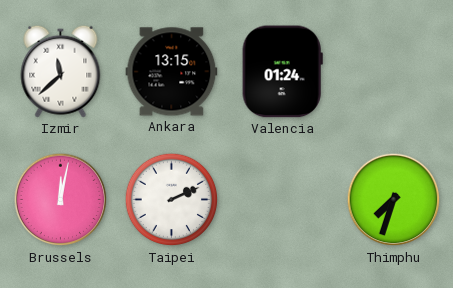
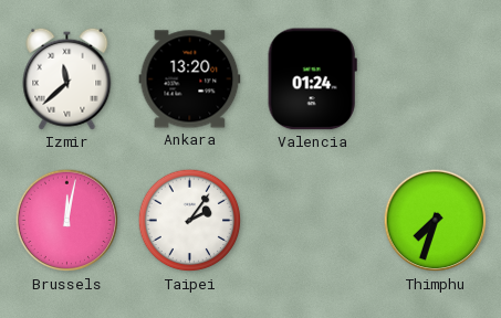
Ankara: 13:15 -> 13:20
Taipei: 2:11 -> 2:06
